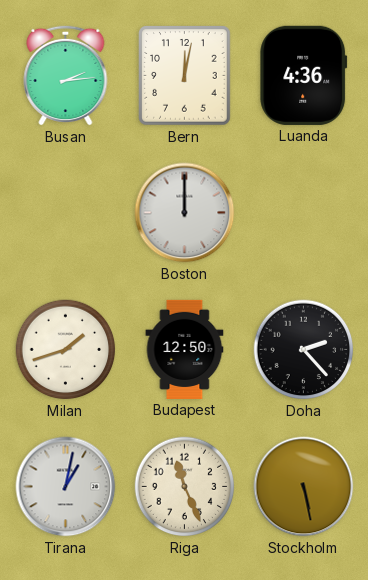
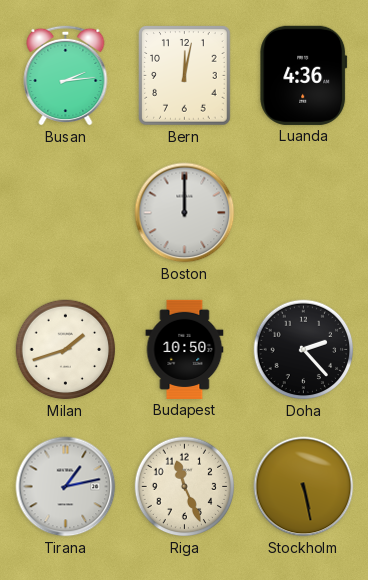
Budapest: 12:50 -> 10:50
Tirana: 1:02 -> 1:13
